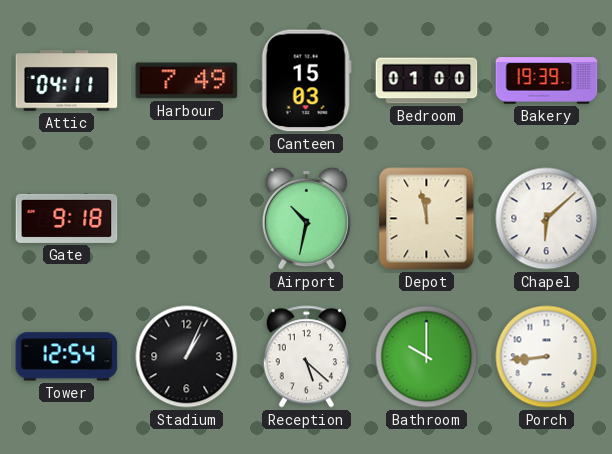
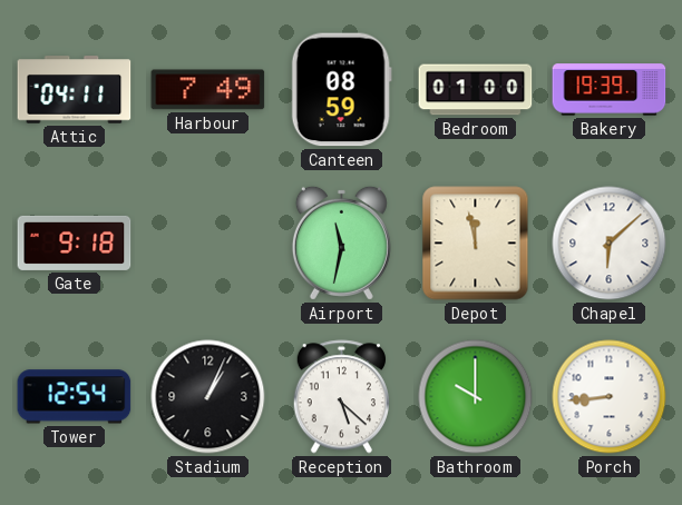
Canteen: 15:03 -> 08:59
Airport: 10:32 -> 11:32
